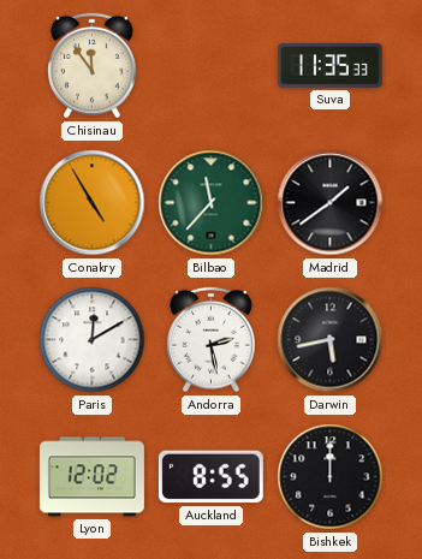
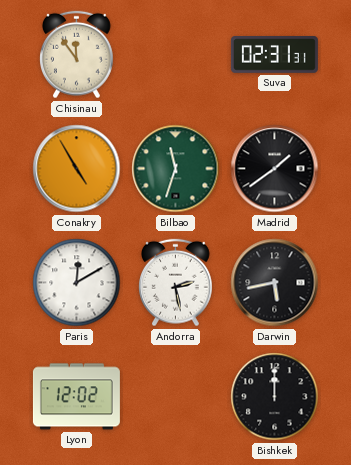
Suva: 11:35 -> 02:31
Bilbao: 11:37 -> 11:33
Auckland: 8:55 -> none
